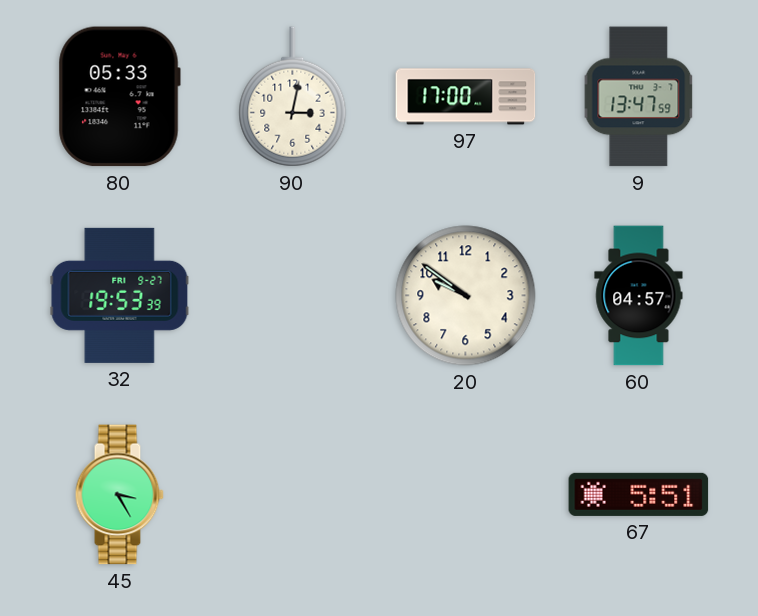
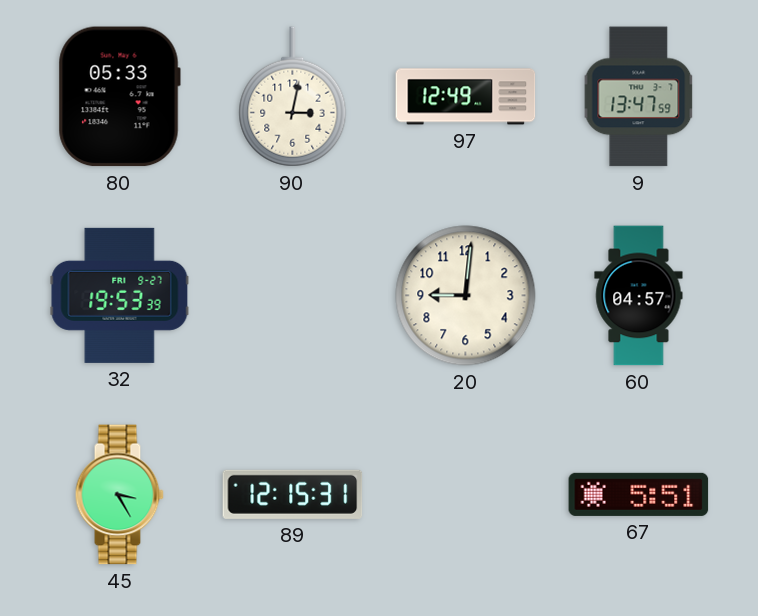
97: 17:00 -> 12:49
20: 9:51 -> 9:01
89: none -> 12:15
